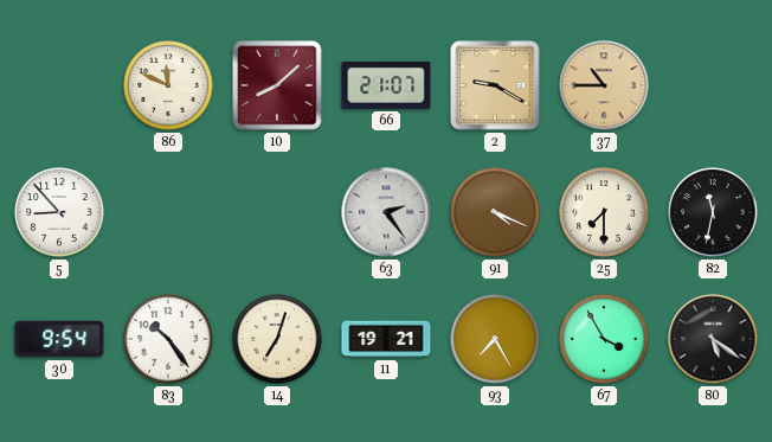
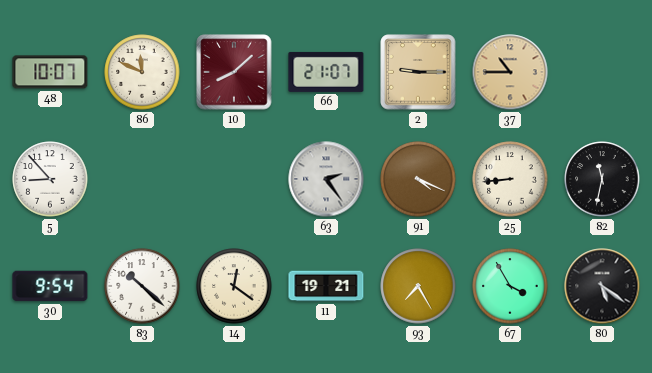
48: none -> 10:07
2: 9:20 -> 9:15
25: 7:30 -> 8:44
83: 10:24 -> 10:22
14: 7:03 -> 12:21
